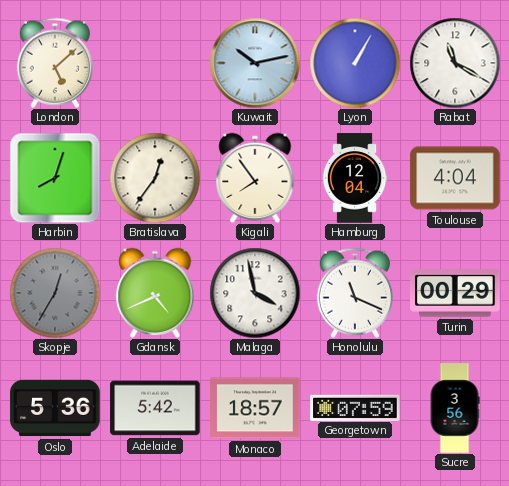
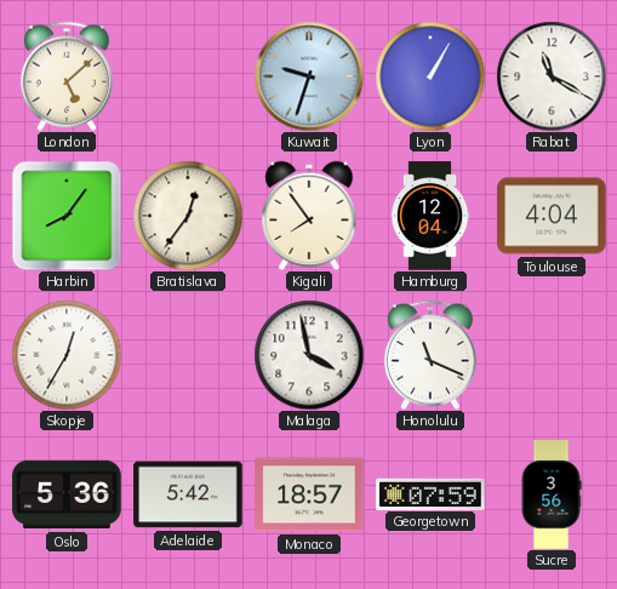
Kuwait: 10:13 -> 9:33
Harbin: 8:03 -> 8:06
Skopje dial: grey -> white
Gdansk: 4:41 -> none
Turin: 00:29 -> none
